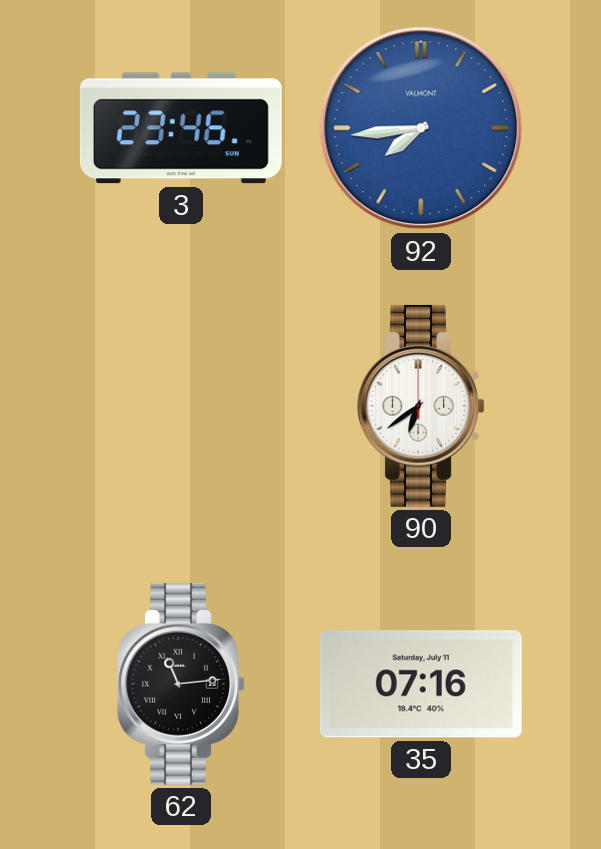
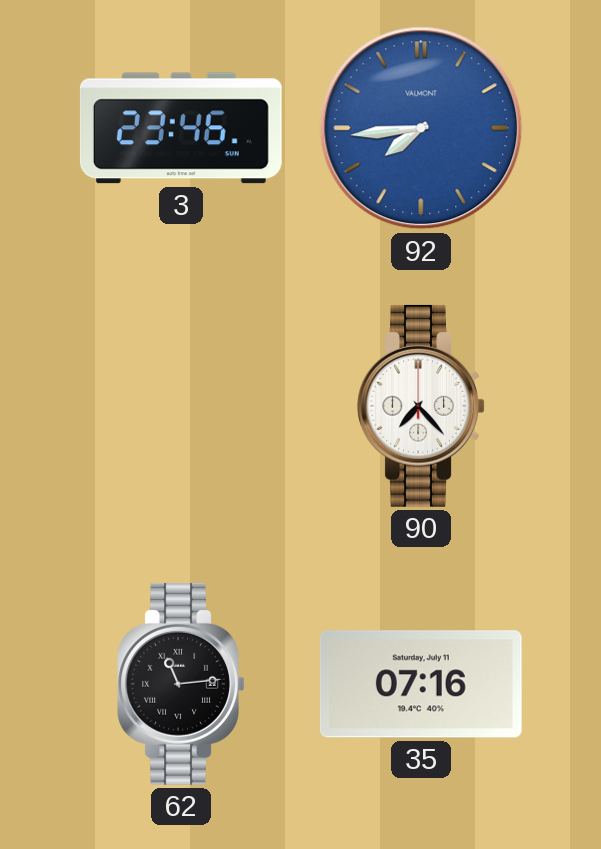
90: 6:39 -> 7:23
